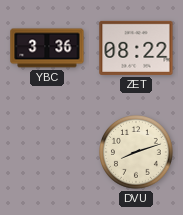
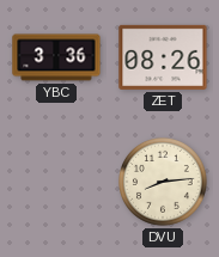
ZET: 08:22 -> 08:26
DVU: 8:12 -> 8:14
